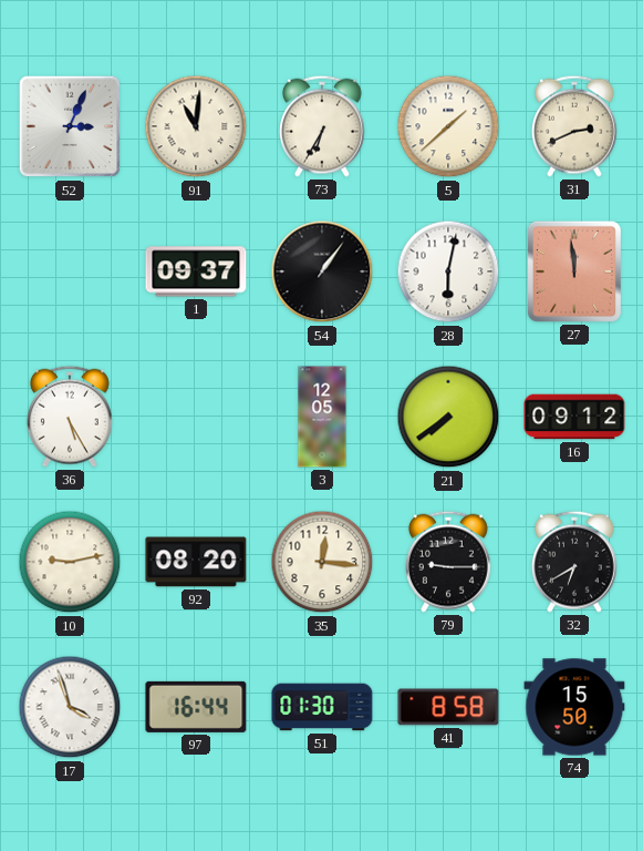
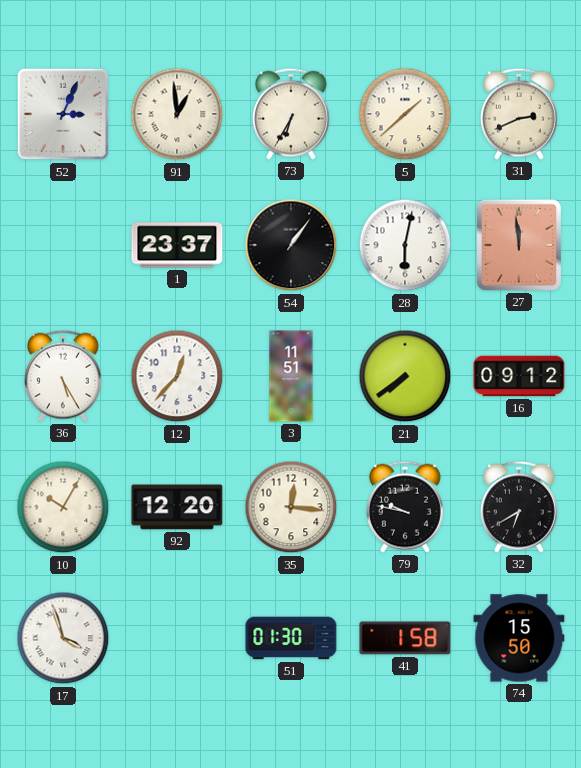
91: 11:01 -> 12:59
1: 09:37 -> 23:37
12: none -> 12:37
3: 12:05 -> 11:51
10: 9:13 -> 10:05
92: 08:20 -> 12:20
79: 9:15 -> 9:47
97: 16:44 -> none
41: 8:58 -> 1:58
